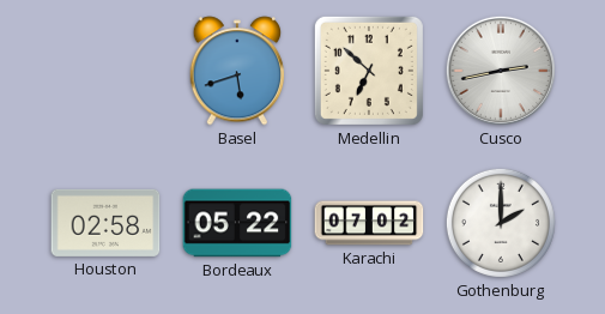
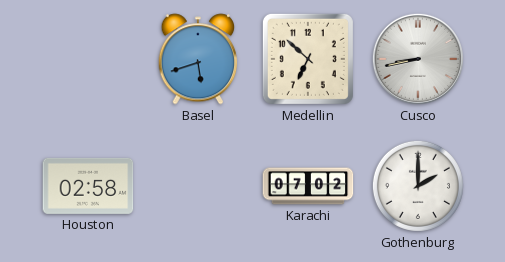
Cusco: 2:43 -> 8:43
Bordeaux: 05:22 -> none
